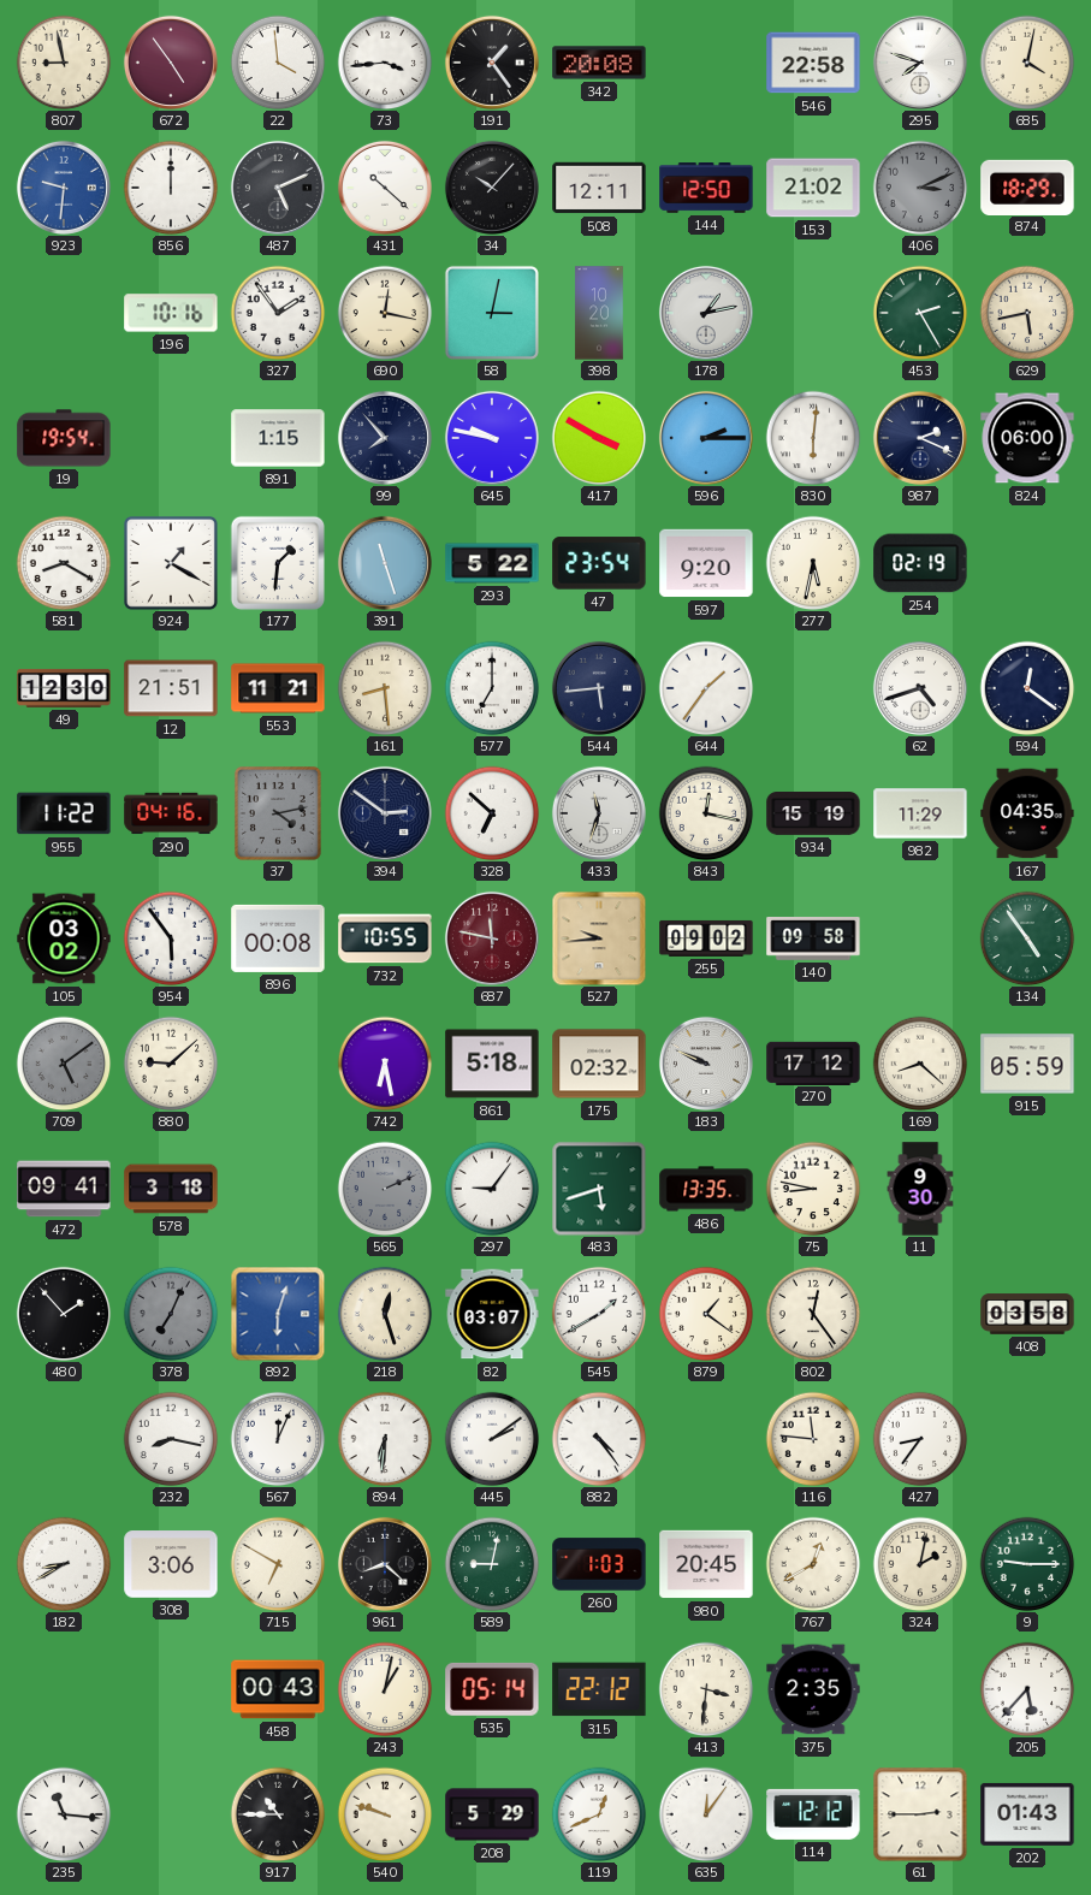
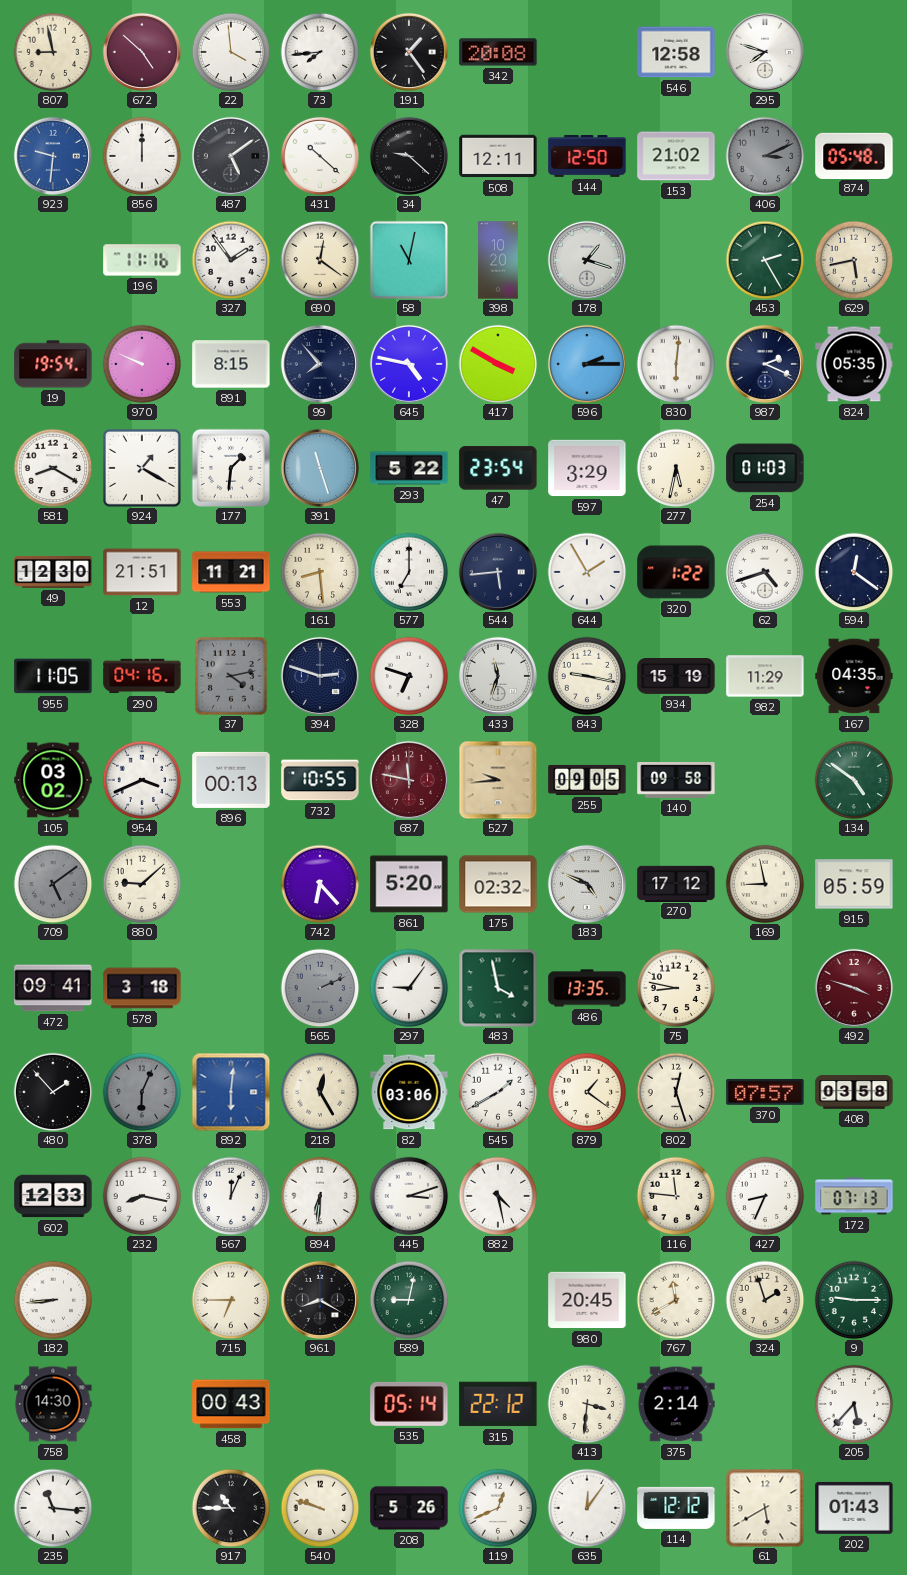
672: 4:54 -> 4:52
73: 3:44 -> 7:44
546: 22:58 -> 12:58
685: 4:02 -> none
487: 5:11 -> 5:09
34: 10:07 -> 9:22
874: 18:29 -> 05:48
196: 10:16 -> 11:16
690: 12:17 -> 12:21
58: 3:02 -> 11:02
178: 1:13 -> 1:18
970: none -> 9:49
891: 1:15 -> 8:15
645: 9:47 -> 4:47
824: 06:00 -> 05:35
597: 9:20 -> 3:29
254: 02:19 -> 01:03
644: 1:36 -> 1:55
320: none -> 1:22
955: 11:22 -> 11:05
394: 2:51 -> 2:48
328: 6:52 -> 6:48
843: 12:17 -> 9:17
954: 5:54 -> 3:41
896: 00:08 -> 00:13
255: 09:02 -> 09:05
134: 4:54 -> 4:51
742: 6:28 -> 6:23
861: 5:18 -> 5:20
183: 9:49 -> 4:49
169: 8:22 -> 8:58
483: 5:42 -> 3:58
11: 9:30 -> none
492: none -> 3:48
378: 7:04 -> 6:04
892: 6:03 -> 6:01
218: 12:27 -> 12:25
82: 03:07 -> 03:06
802: 12:24 -> 12:27
370: none -> 07:57
602: none -> 12:33
445: 2:09 -> 3:12
882: 4:24 -> 4:28
427: 8:36 -> 8:34
172: none -> 07:13
182: 8:40 -> 8:44
308: 3:06 -> none
715: 6:50 -> 6:45
961: 8:22 -> 8:20
260: 1:03 -> none
767: 12:40 -> 11:40
324: 2:02 -> 1:57
758: none -> 14:30
243: 1:02 -> none
375: 2:35 -> 2:14
208: 5:29 -> 5:26
61: 2:45 -> 5:40
